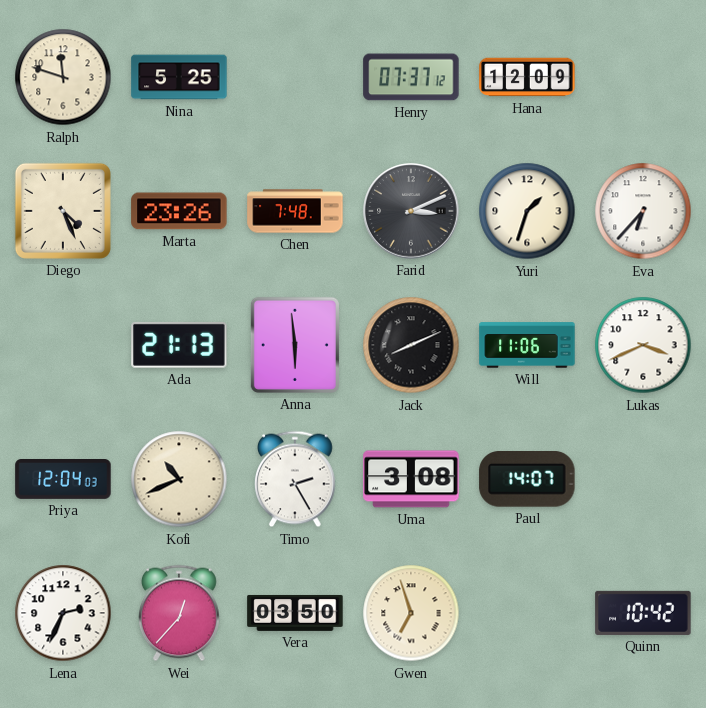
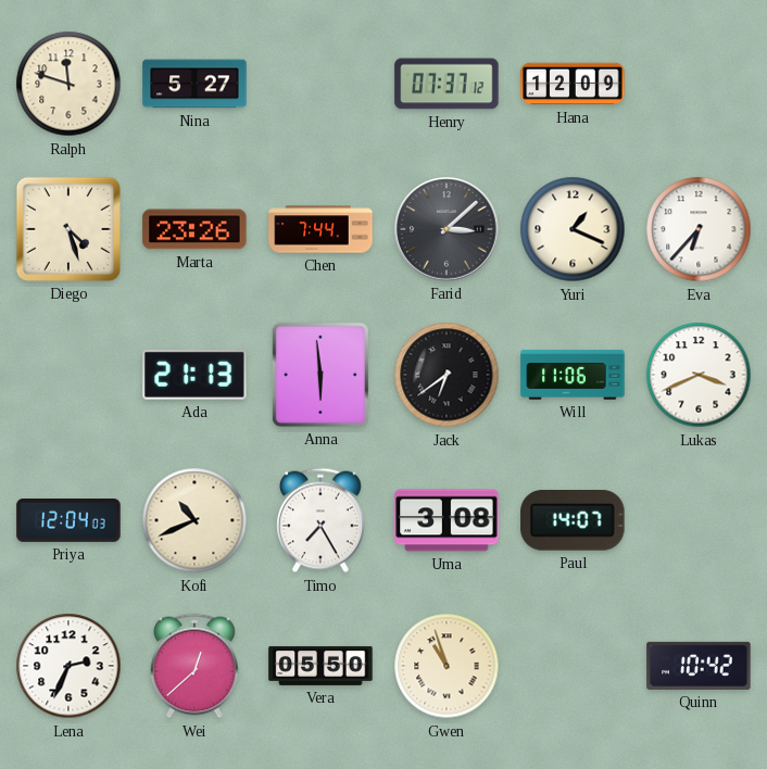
Nina: 5:25 -> 5:27
Diego: 4:26 -> 4:27
Chen: 7:48 -> 7:44
Farid: 3:11 -> 3:08
Yuri: 1:33 -> 1:19
Jack: 8:11 -> 6:39
Timo: 2:25 -> 7:25
Wei: 12:37 -> 12:38
Vera: 03:50 -> 05:50
Gwen: 6:57 -> 10:57
